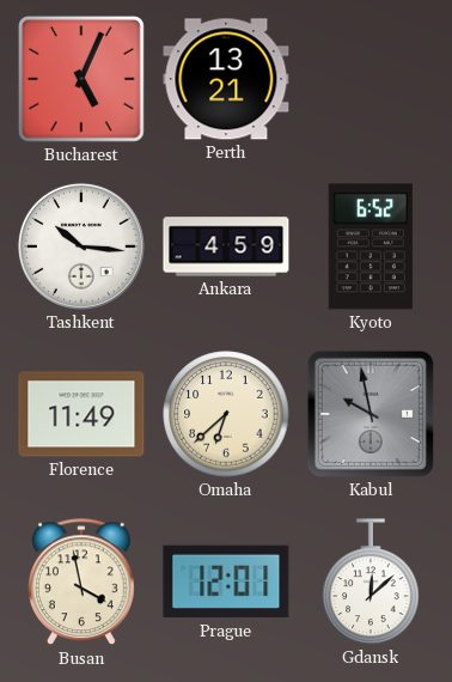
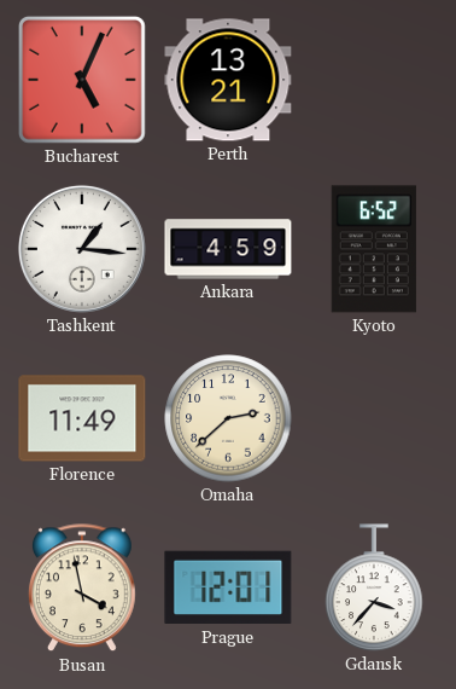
Tashkent: 10:16 -> 1:16
Omaha: 6:38 -> 2:38
Kabul: 9:58 -> none
Gdansk: 12:08 -> 3:37
